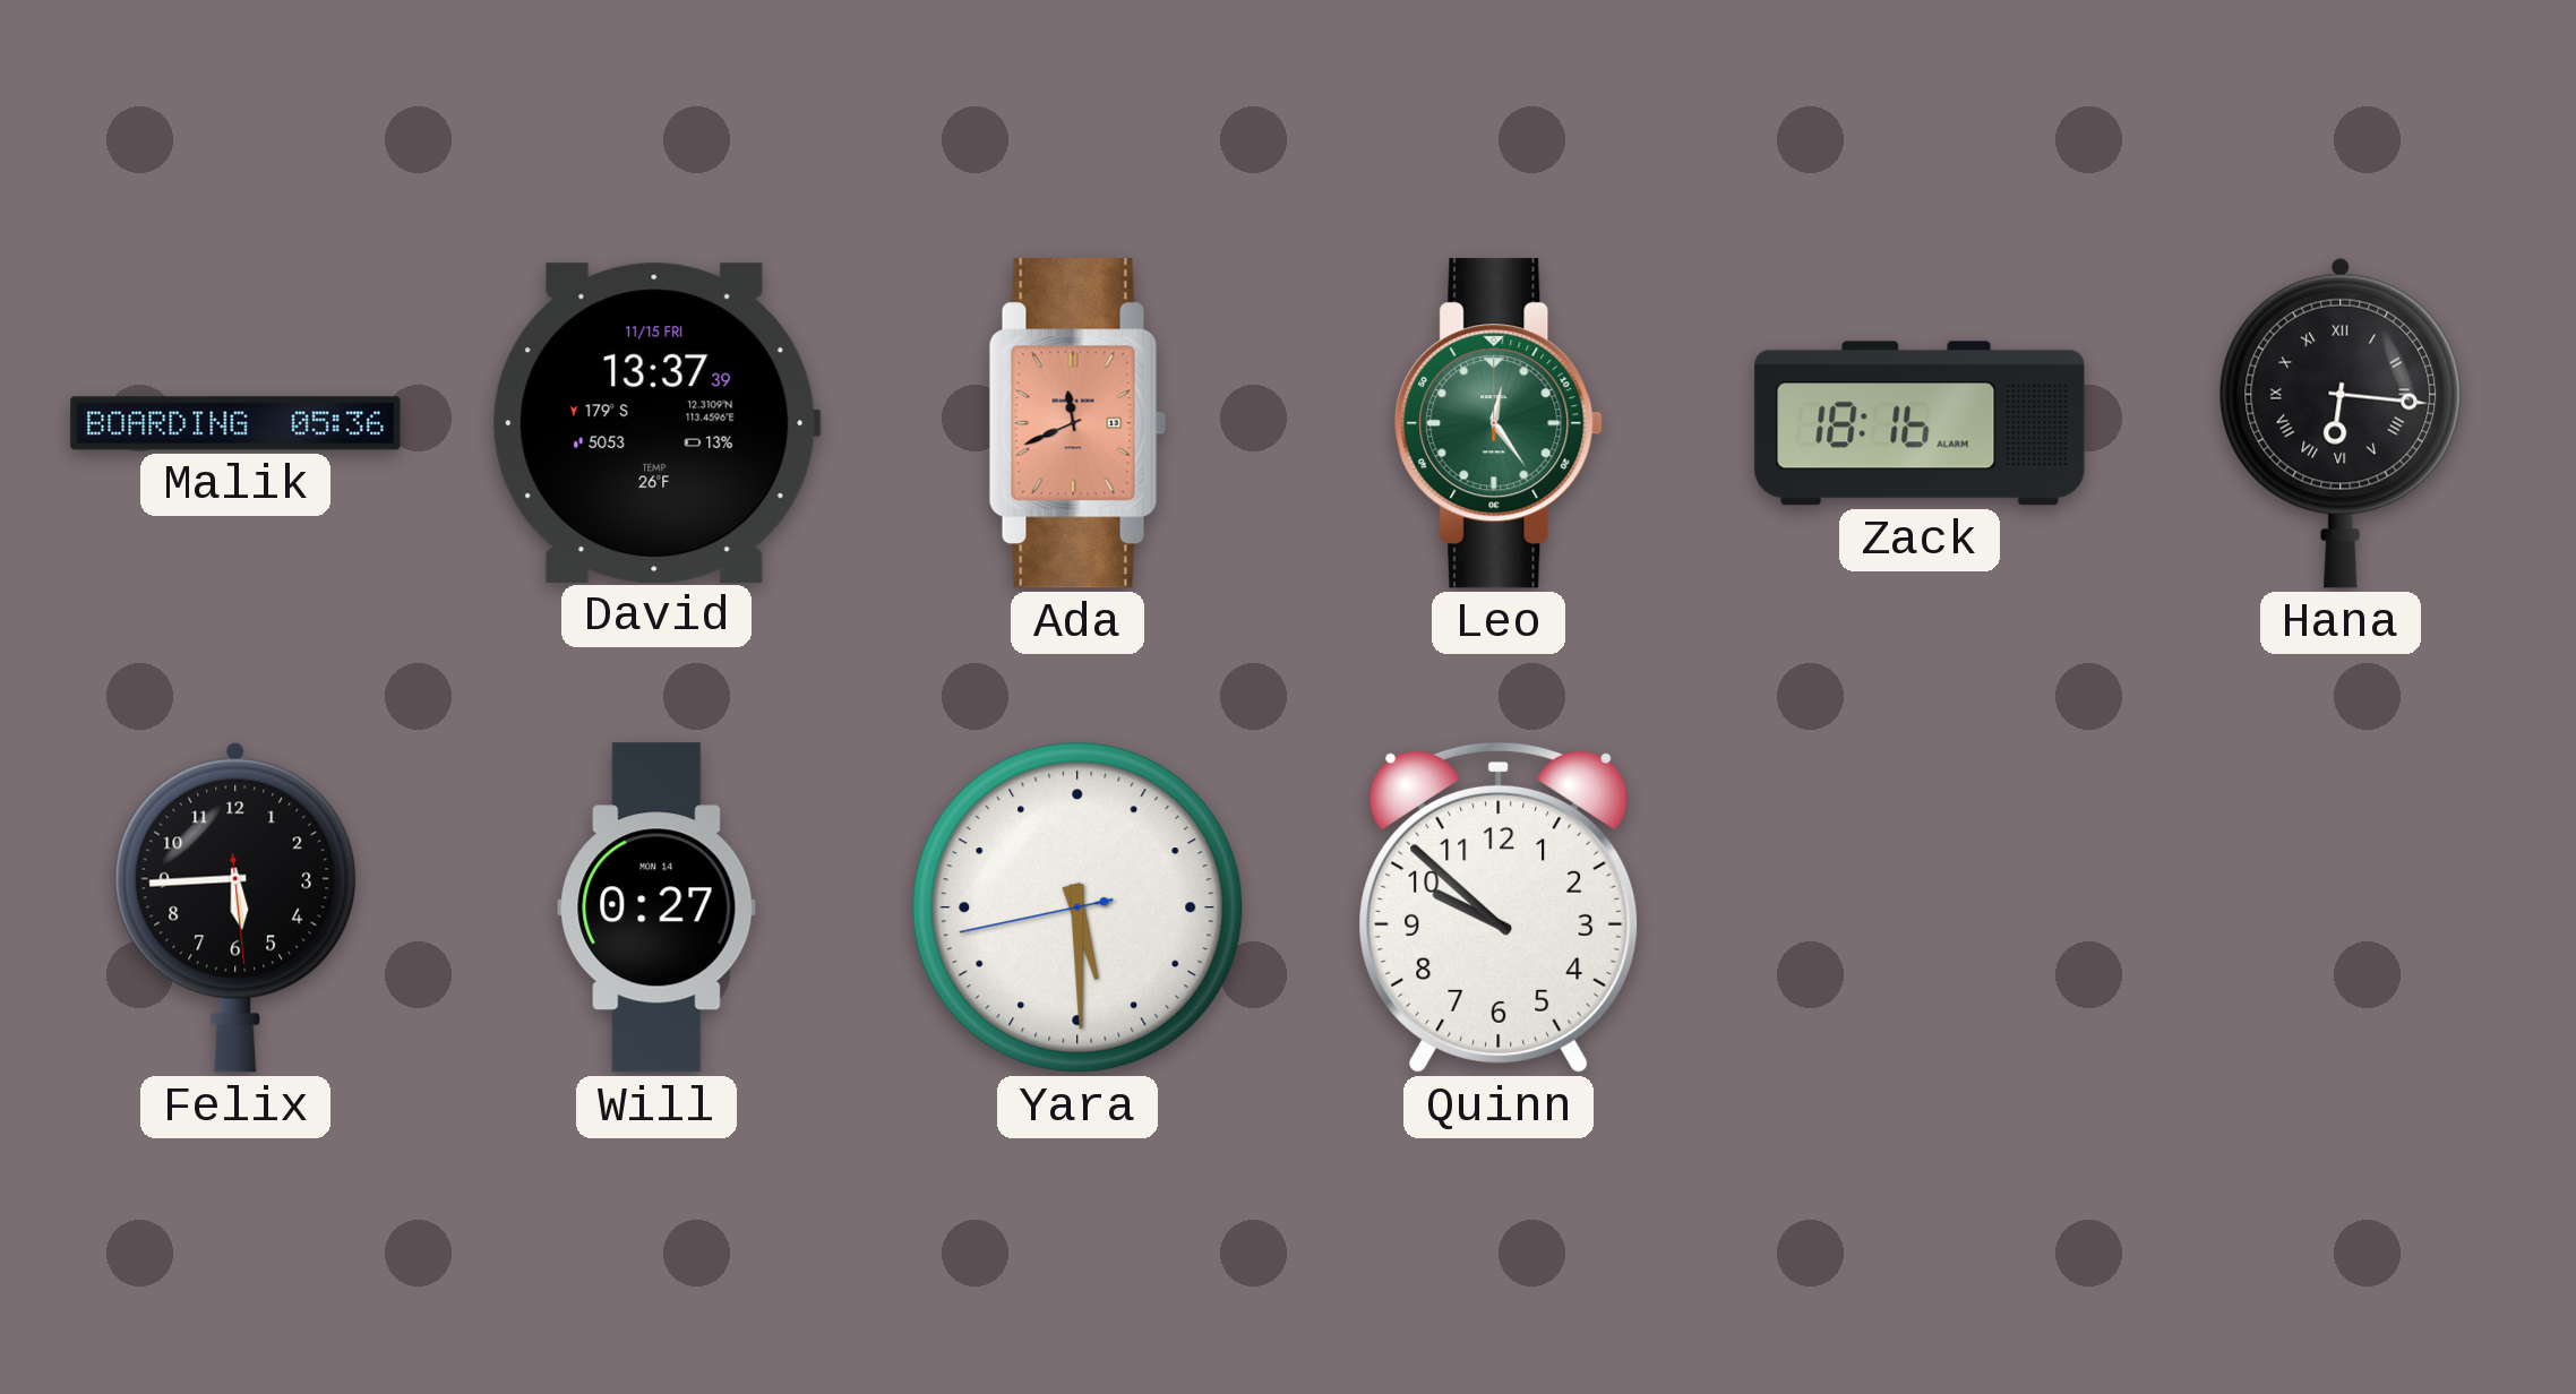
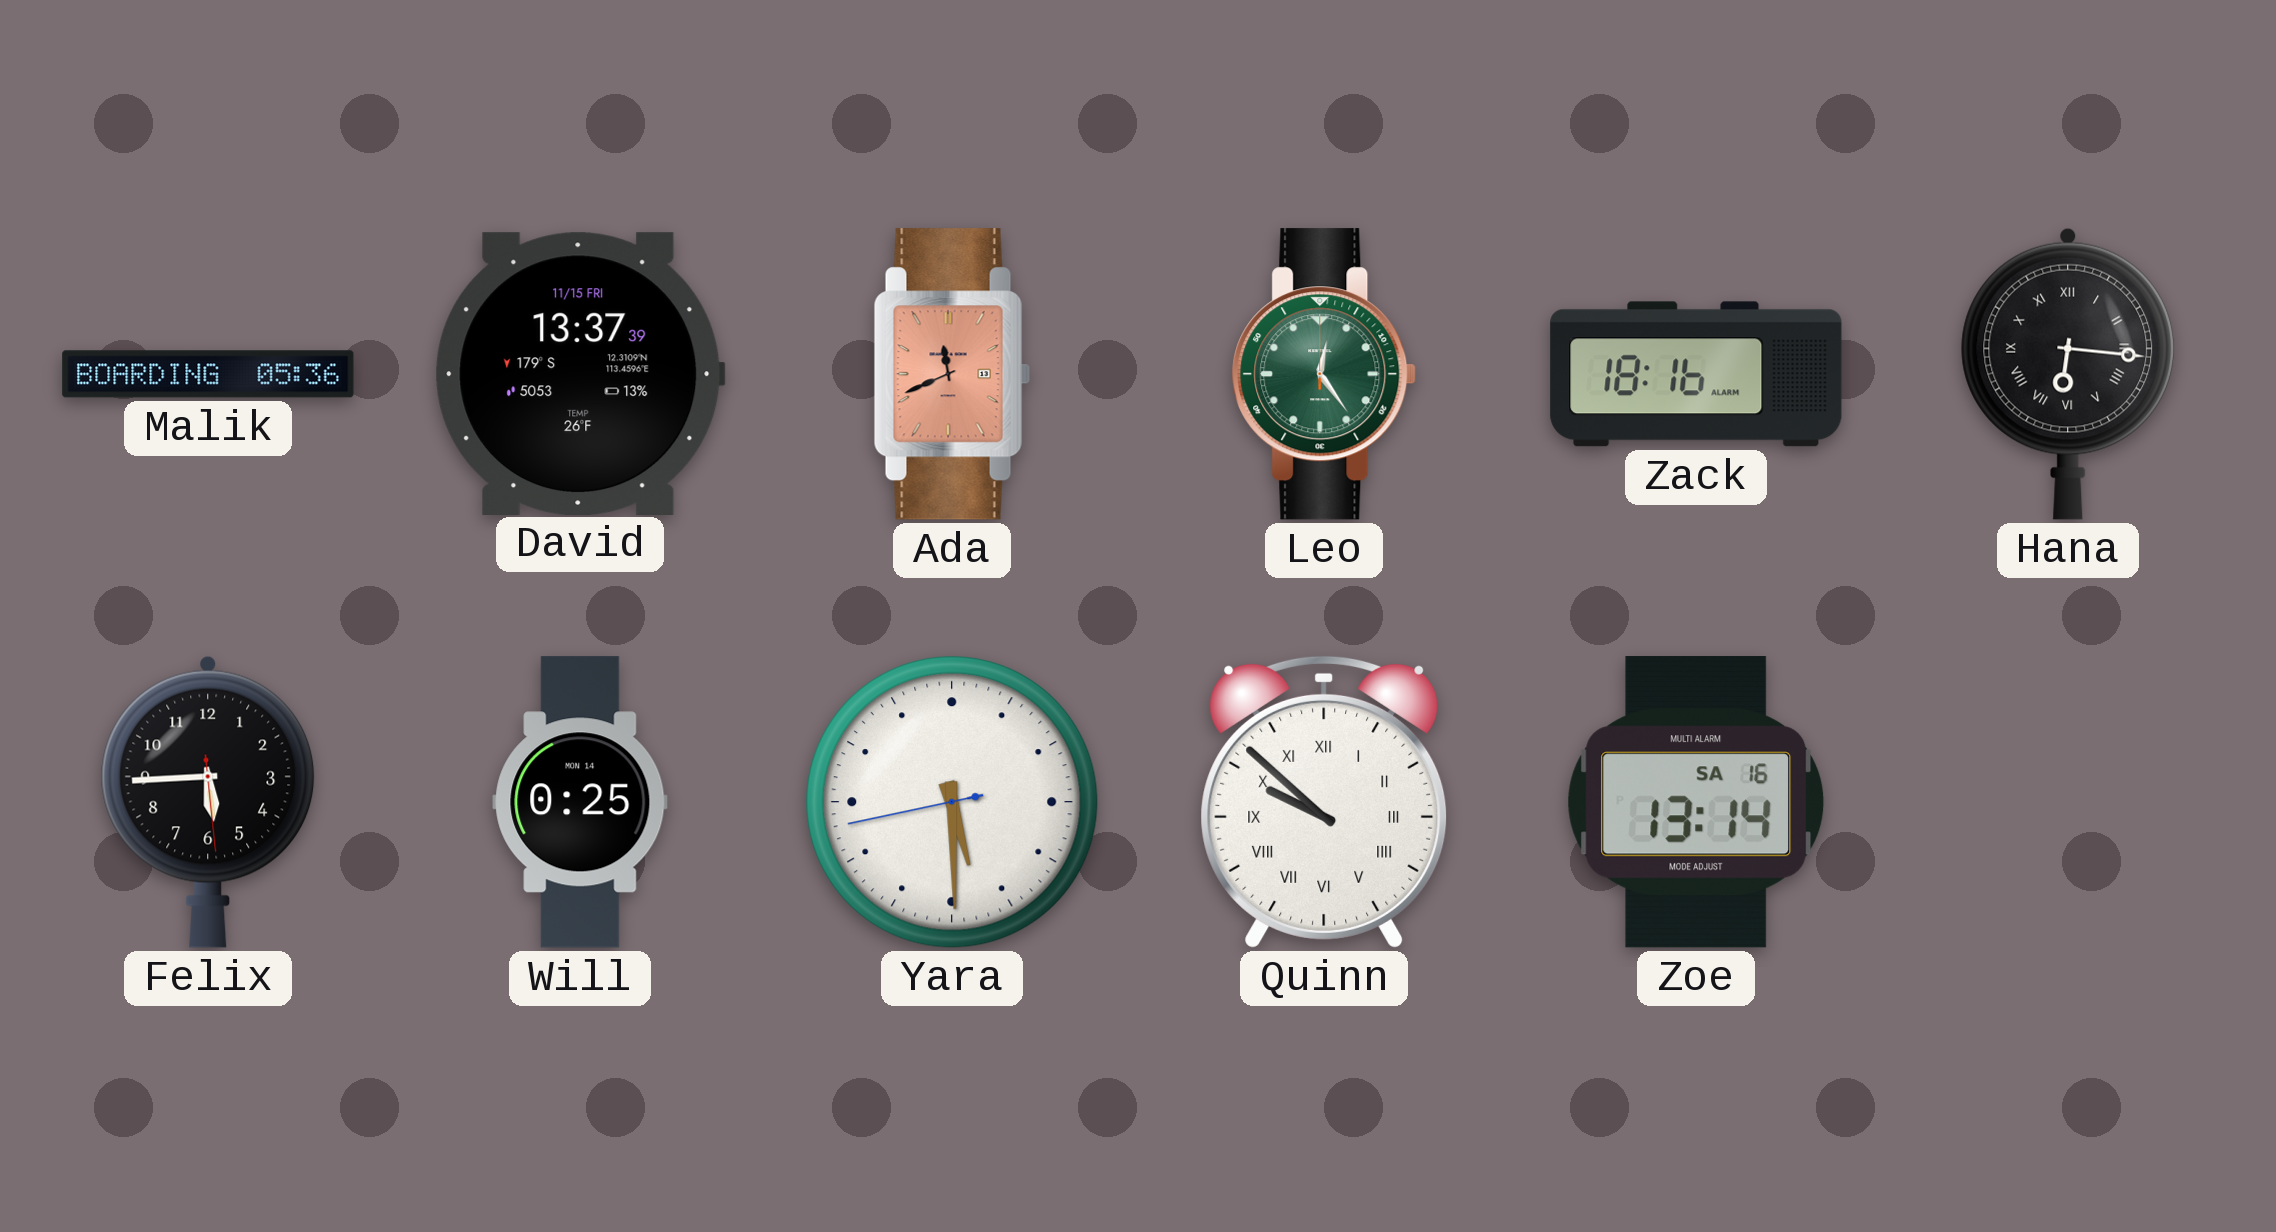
Will: 0:27 -> 0:25
Quinn numerals: Arabic -> Roman
Zoe: none -> 13:14
